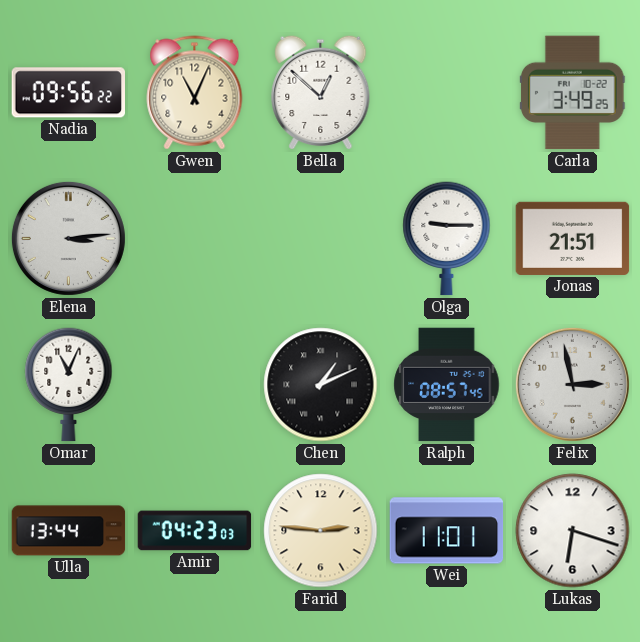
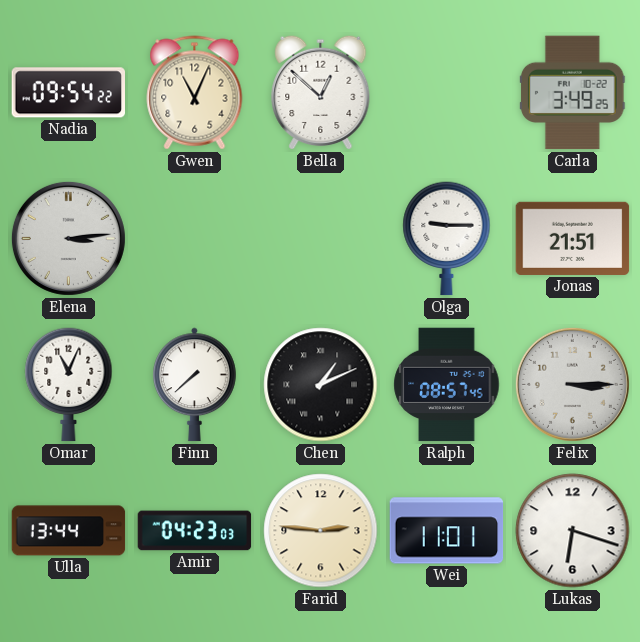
Nadia: 09:56 -> 09:54
Finn: none -> 7:38
Felix: 2:58 -> 3:15
